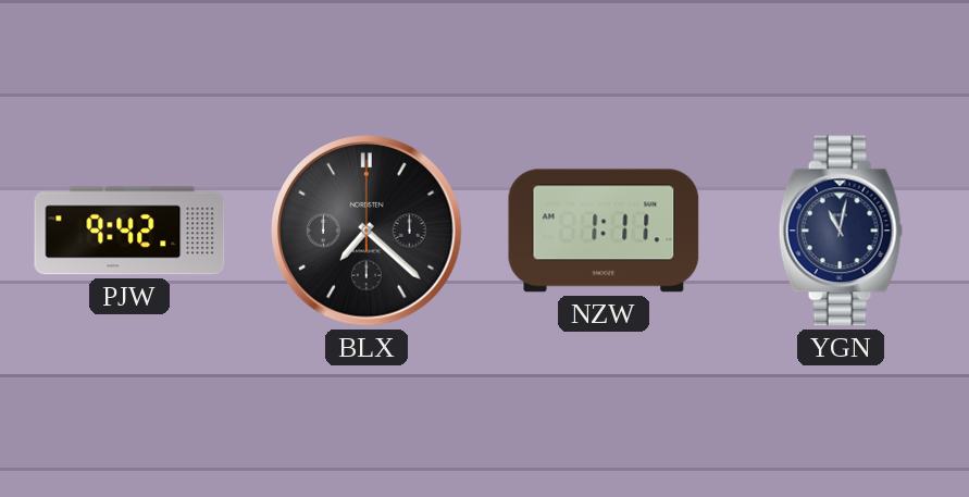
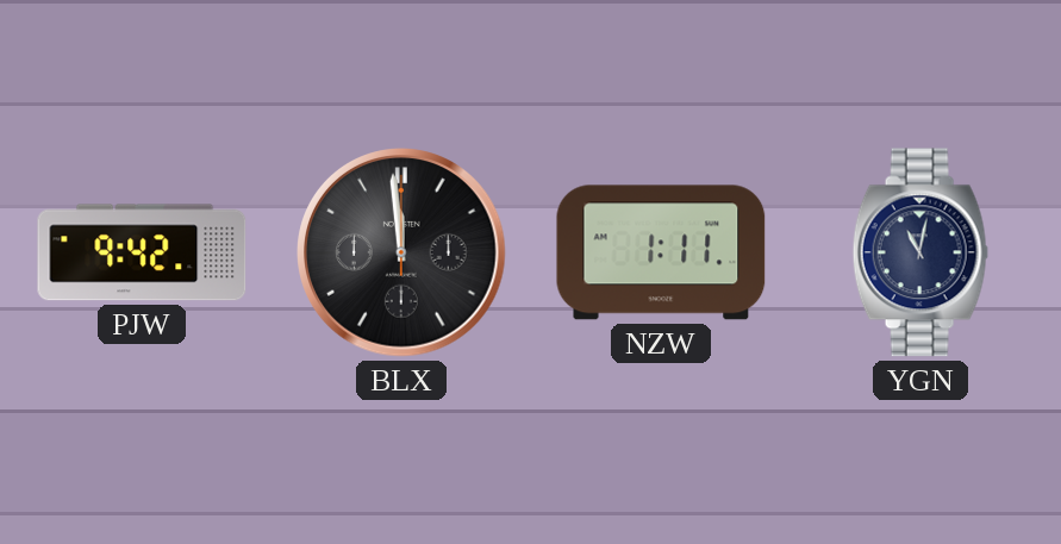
BLX: 7:22 -> 11:59
